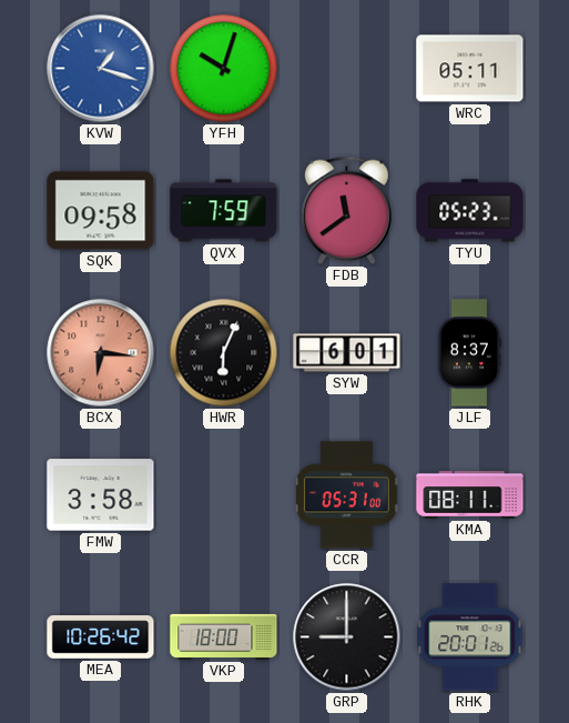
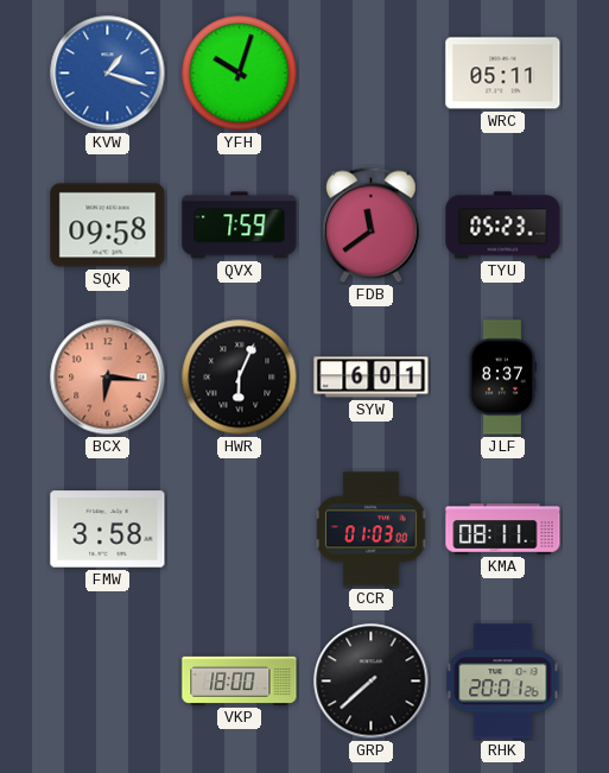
CCR: 05:31 -> 01:03
MEA: 10:26 -> none
GRP: 9:00 -> 7:38
